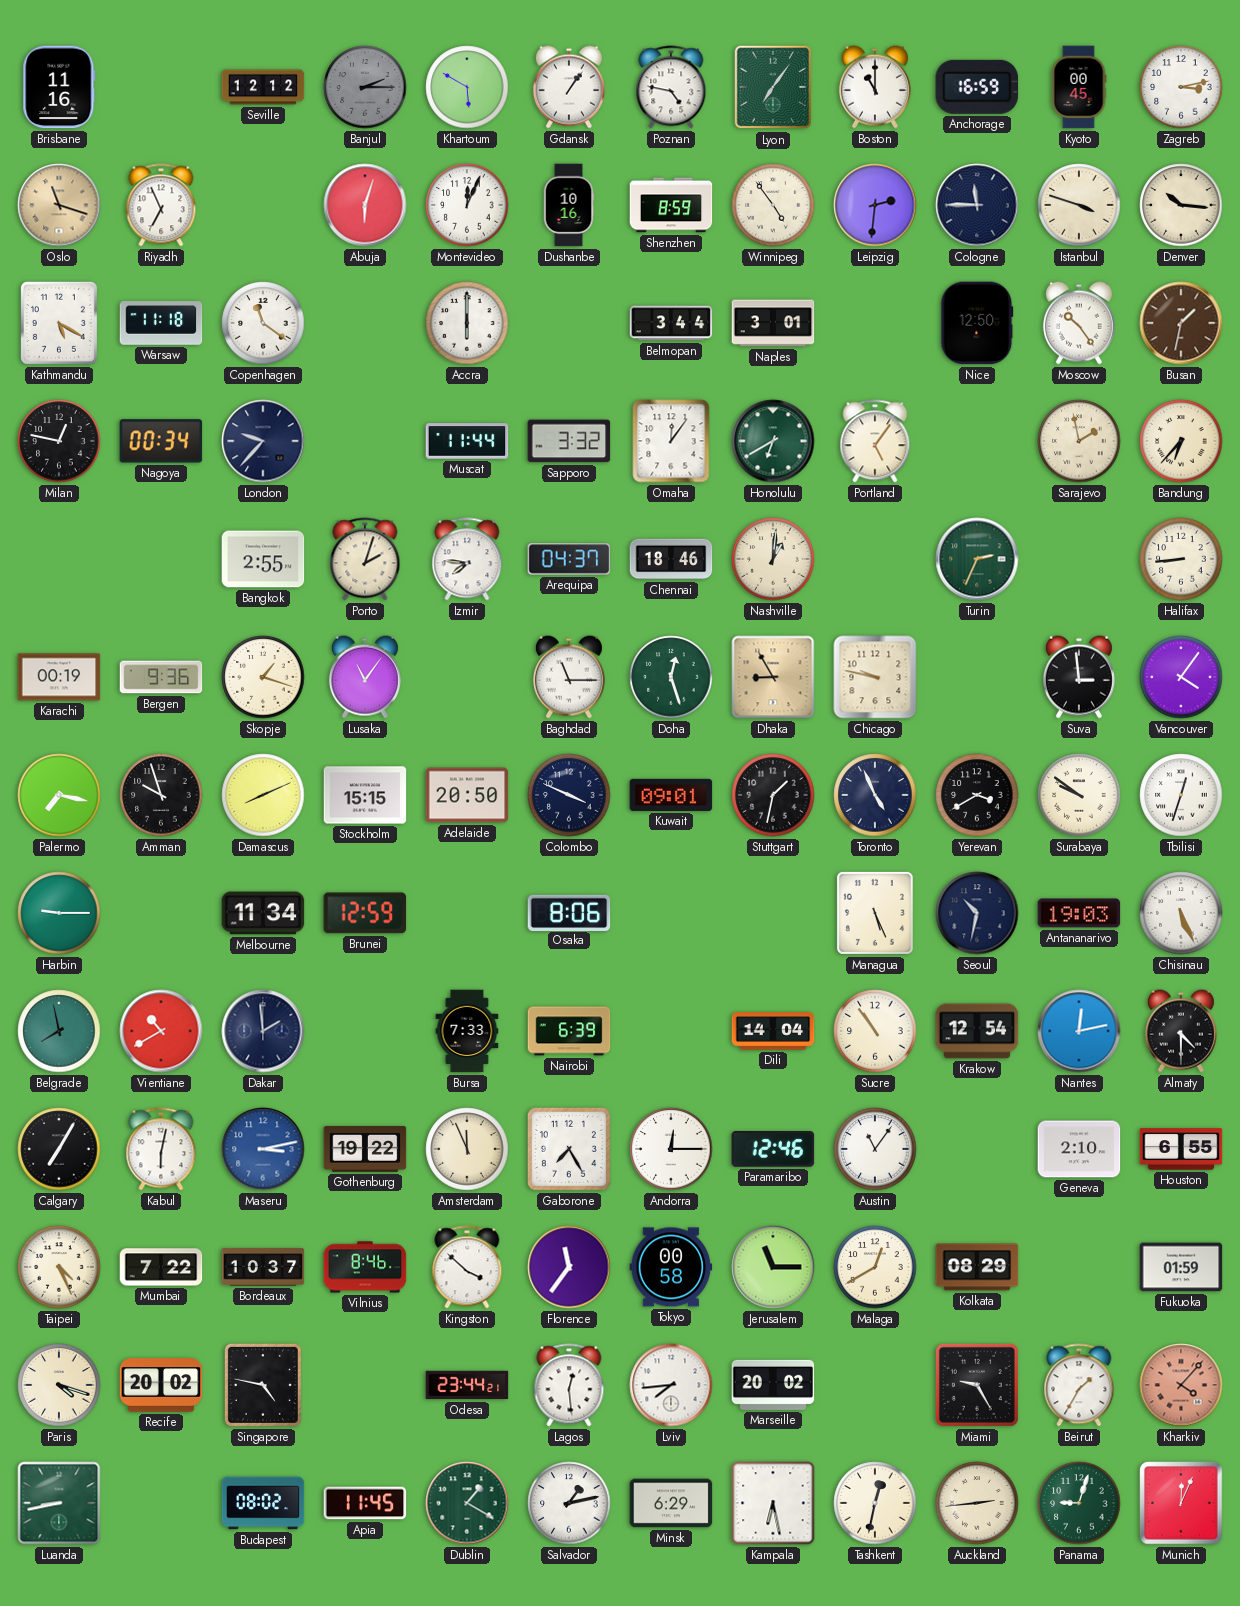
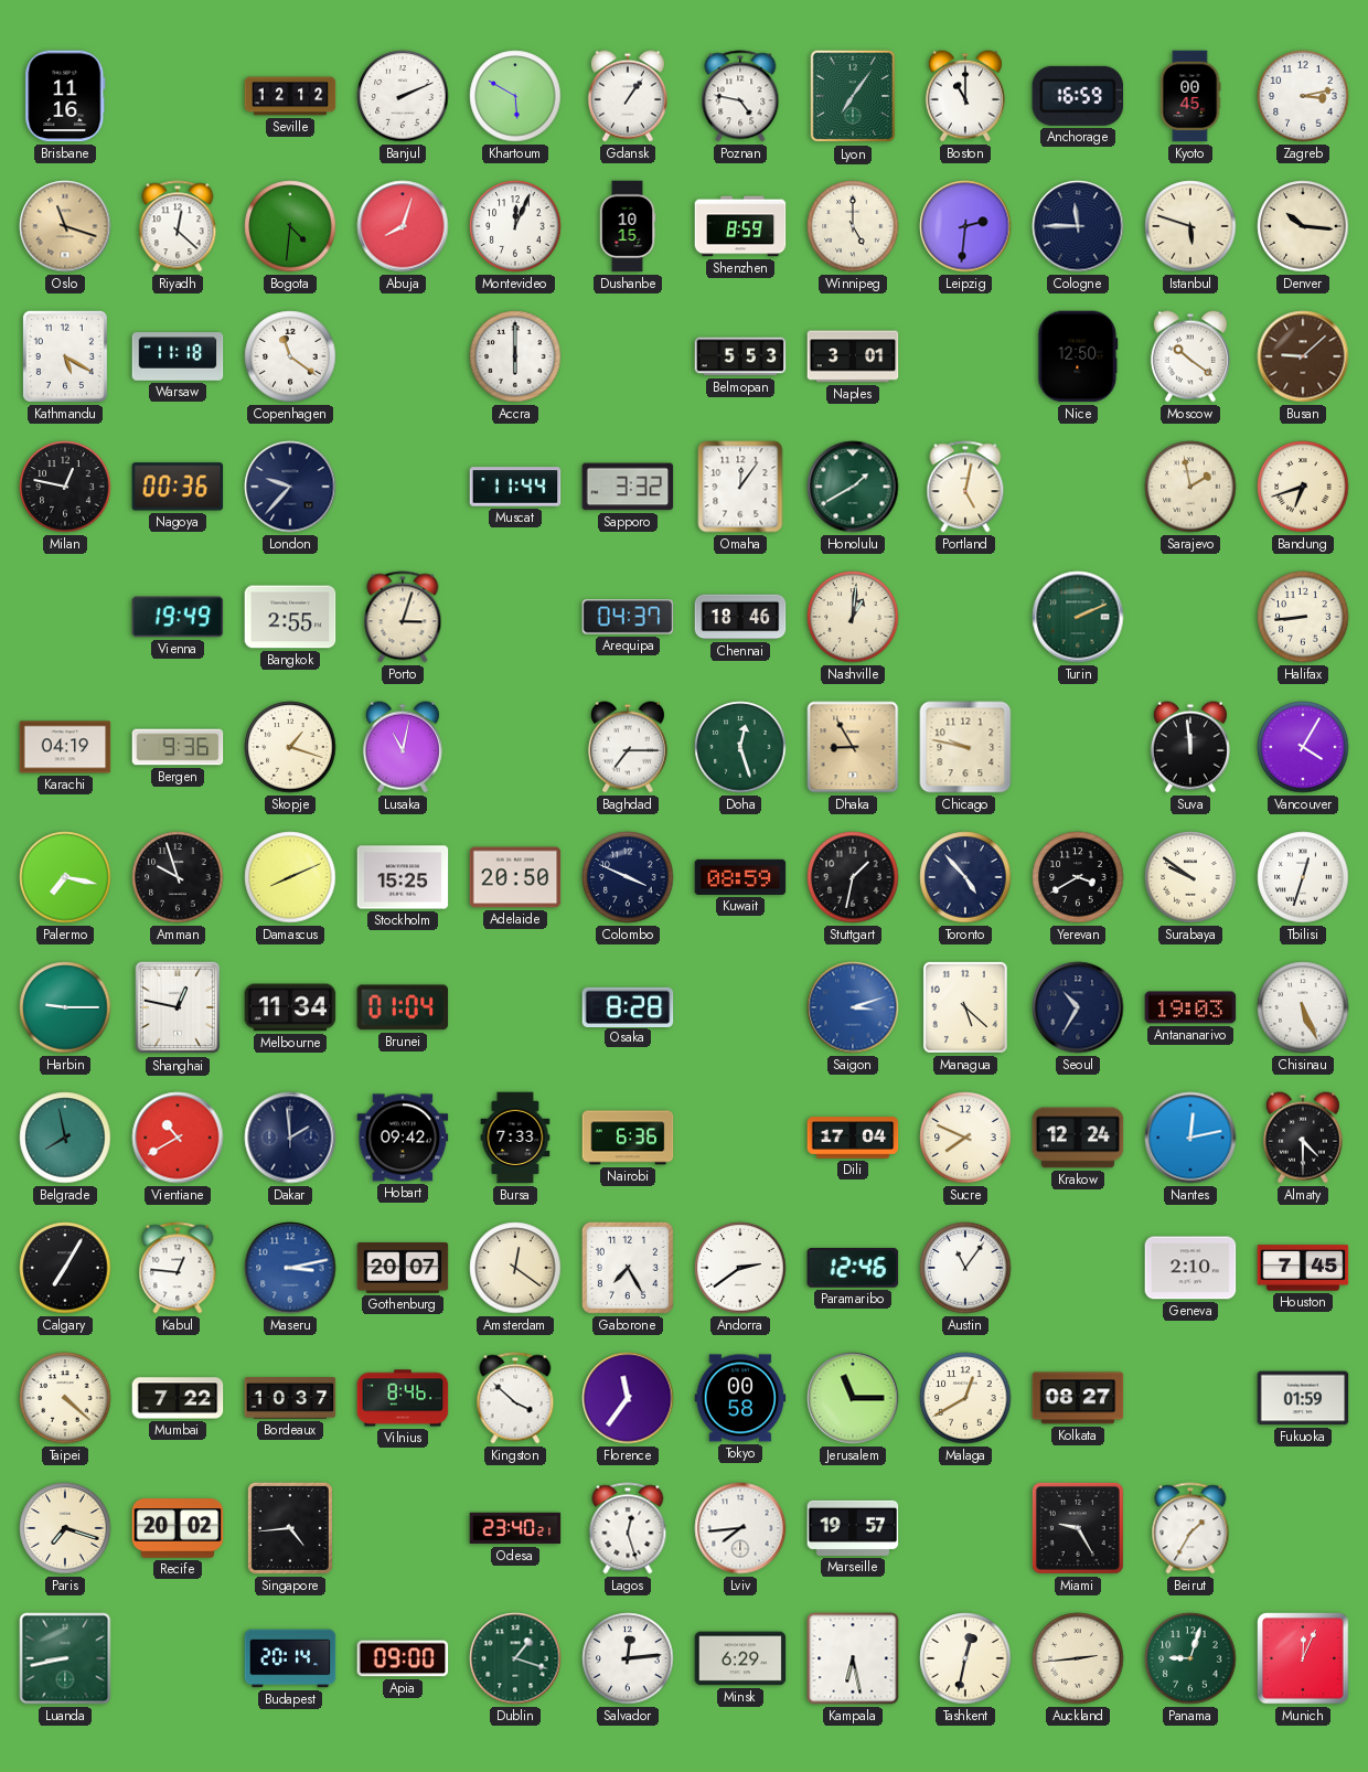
Banjul: 2:15 -> 2:11
Banjul dial: grey -> white
Riyadh: 6:56 -> 12:22
Bogota: none -> 4:31
Abuja: 6:03 -> 8:03
Dushanbe: 10:16 -> 10:15
Winnipeg: 4:54 -> 5:00
Istanbul: 3:48 -> 5:48
Belmopan: 3:44 -> 5:53
Moscow: 10:24 -> 10:21
Busan: 1:32 -> 9:08
Nagoya: 00:34 -> 00:36
Honolulu: 6:40 -> 1:40
Portland: 5:06 -> 5:02
Bandung: 6:37 -> 6:42
Vienna: none -> 19:49
Porto: 2:03 -> 3:03
Izmir: 7:46 -> none
Turin: 2:34 -> 2:11
Karachi: 00:19 -> 04:19
Lusaka: 11:06 -> 11:02
Baghdad: 11:15 -> 7:15
Suva: 2:59 -> 11:59
Vancouver: 4:06 -> 4:05
Stockholm: 15:15 -> 15:25
Kuwait: 09:01 -> 08:59
Toronto: 4:56 -> 4:53
Shanghai: none -> 12:47
Brunei: 12:59 -> 01:04
Osaka: 8:06 -> 8:28
Saigon: none -> 3:12
Managua: 5:26 -> 5:22
Seoul: 10:32 -> 10:35
Hobart: none -> 09:42
Nairobi: 6:39 -> 6:36
Dili: 14:04 -> 17:04
Sucre: 10:54 -> 7:49
Krakow: 12:54 -> 12:24
Kabul: 6:02 -> 12:46
Gothenburg: 19:22 -> 20:07
Amsterdam: 11:56 -> 12:21
Andorra: 12:15 -> 2:39
Houston: 6:55 -> 7:45
Taipei: 4:26 -> 4:22
Kolkata: 08:29 -> 08:27
Paris: 4:18 -> 7:18
Singapore: 4:47 -> 4:44
Odesa: 23:44 -> 23:40
Lagos: 12:29 -> 12:27
Marseille: 20:02 -> 19:57
Kharkiv: 4:07 -> none
Budapest: 08:02 -> 20:14
Apia: 11:45 -> 09:00
Dublin: 1:20 -> 1:18
Salvador: 1:13 -> 12:14
